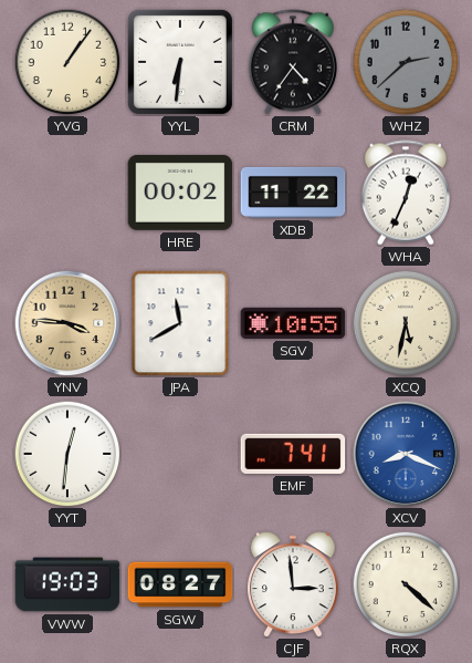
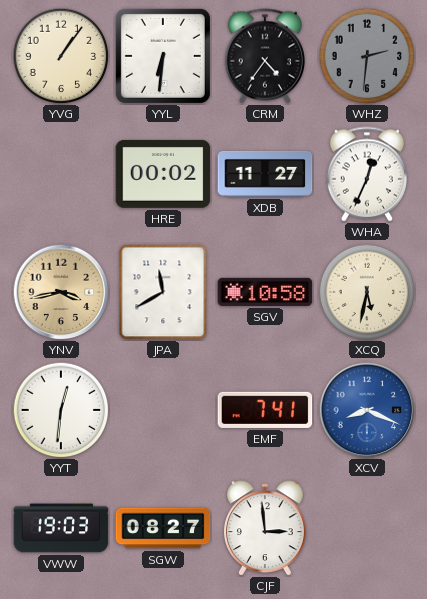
WHZ: 2:38 -> 2:31
XDB: 11:22 -> 11:27
YNV: 3:46 -> 3:43
SGV: 10:55 -> 10:58
RQX: 4:22 -> none
